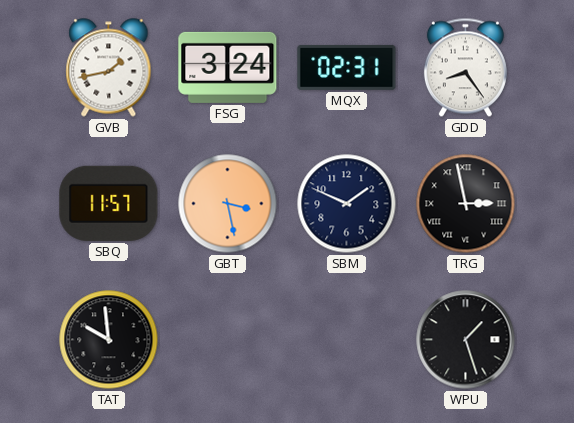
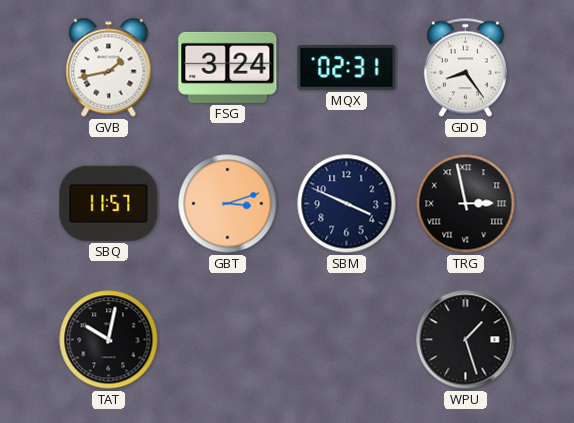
GBT: 3:28 -> 3:12
SBM: 1:49 -> 3:49
TAT: 9:59 -> 10:02
